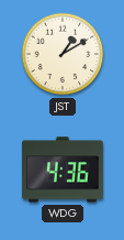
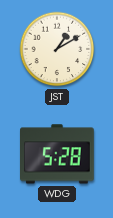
WDG: 4:36 -> 5:28
